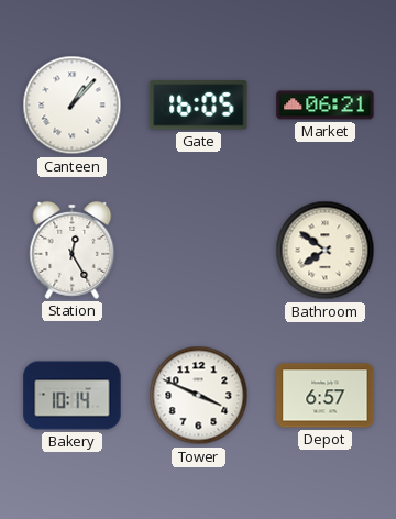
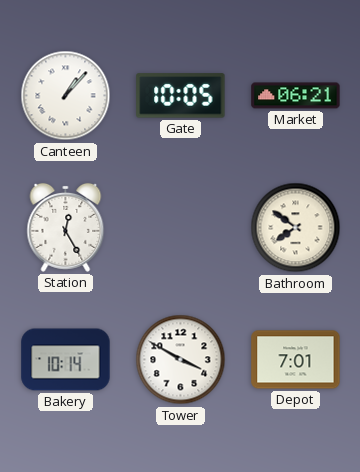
Gate: 16:05 -> 10:05
Tower: 3:49 -> 3:50
Depot: 6:57 -> 7:01
